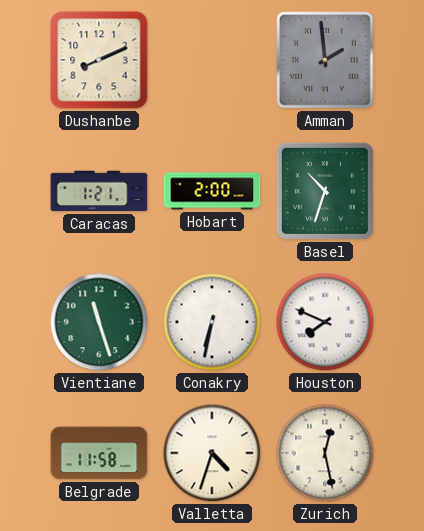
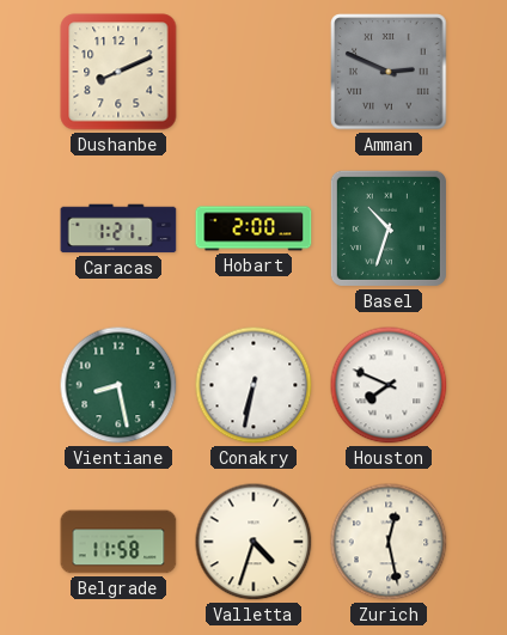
Amman: 1:59 -> 2:49
Vientiane: 11:27 -> 8:28
